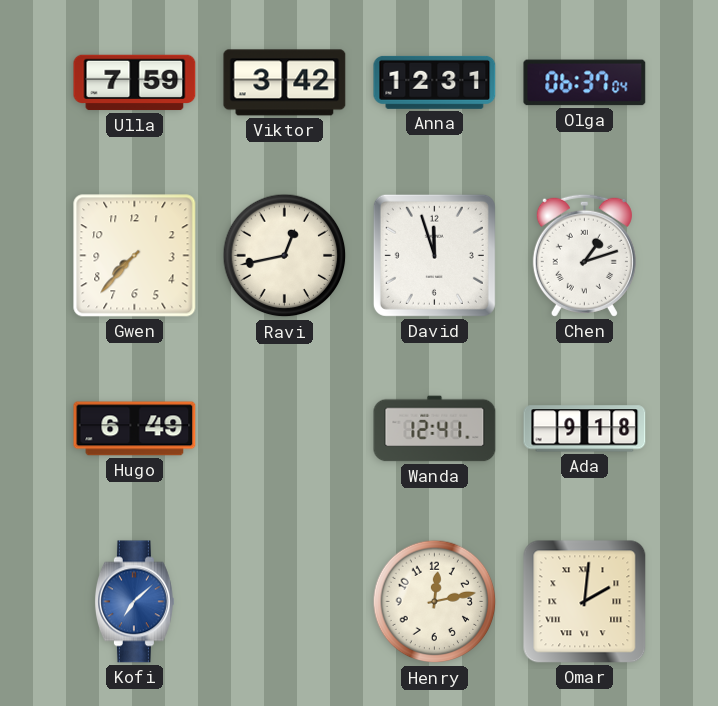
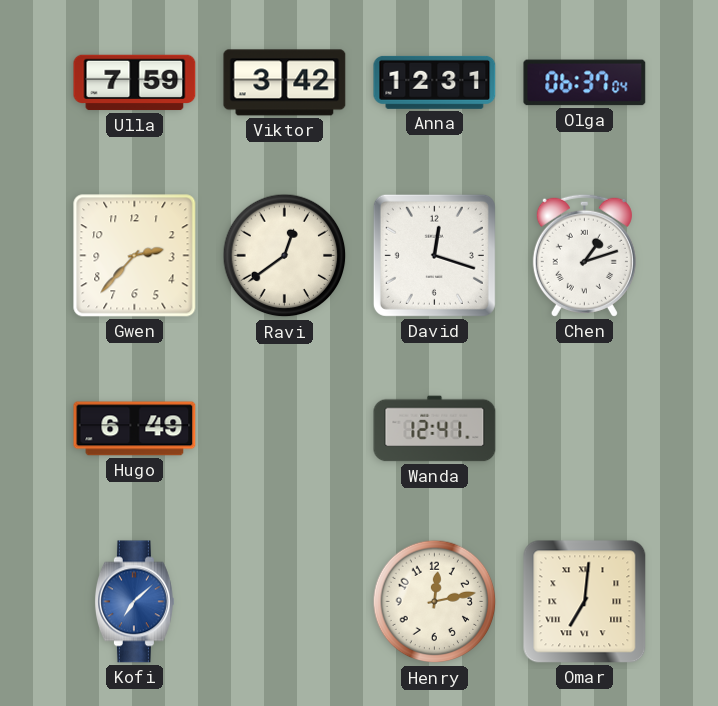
Gwen: 7:37 -> 2:37
Ravi: 12:43 -> 12:39
David: 11:57 -> 12:18
Ada: 9:18 -> none
Omar: 2:01 -> 7:01
